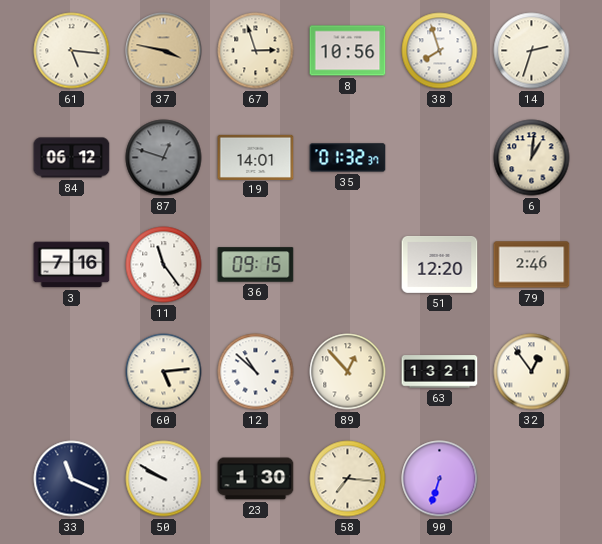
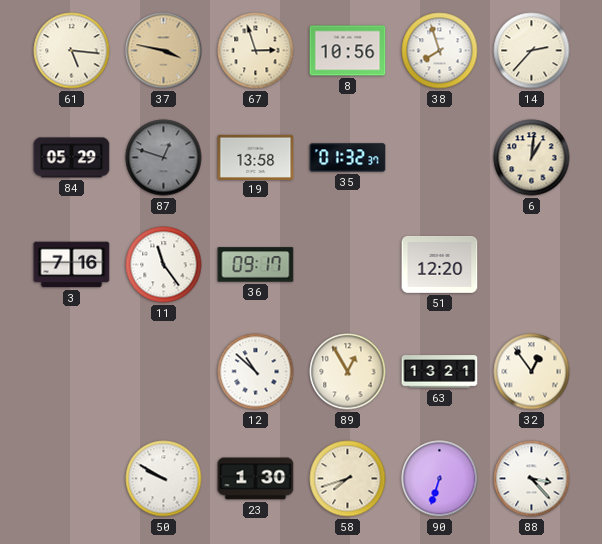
14: 2:33 -> 2:37
84: 06:12 -> 05:29
19: 14:01 -> 13:58
36: 09:15 -> 09:17
79: 2:46 -> none
60: 5:14 -> none
89: 12:53 -> 12:55
33: 11:19 -> none
58: 7:16 -> 7:42
88: none -> 3:23
